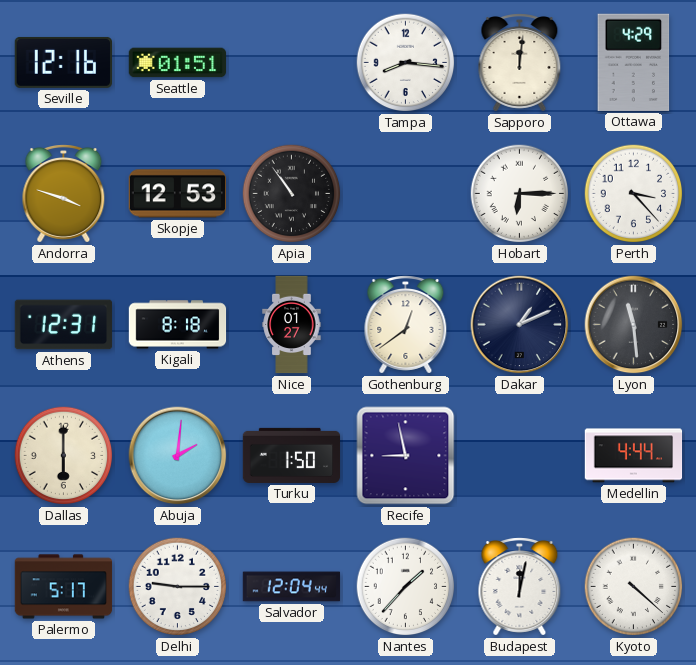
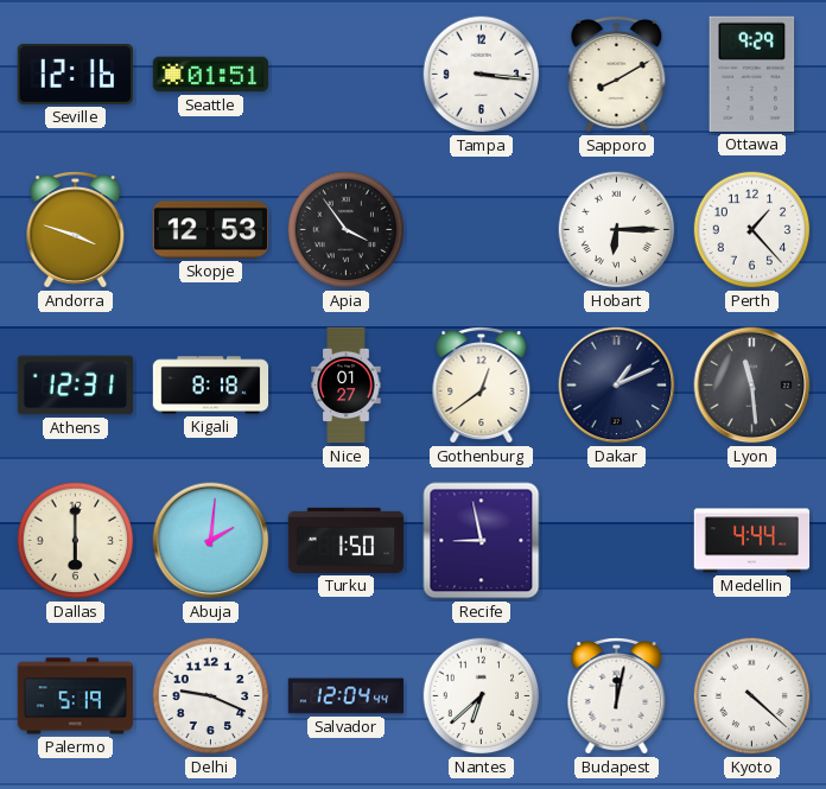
Tampa: 8:16 -> 3:16
Sapporo: 12:01 -> 8:10
Ottawa: 4:29 -> 9:29
Apia: 10:54 -> 3:54
Perth: 3:23 -> 1:23
Palermo: 5:17 -> 5:19
Delhi: 9:15 -> 9:19
Nantes: 1:37 -> 6:38
